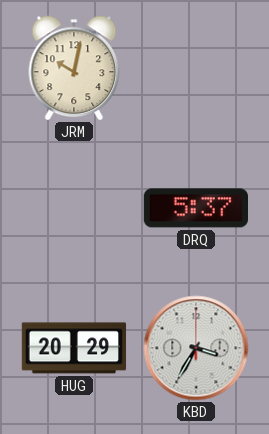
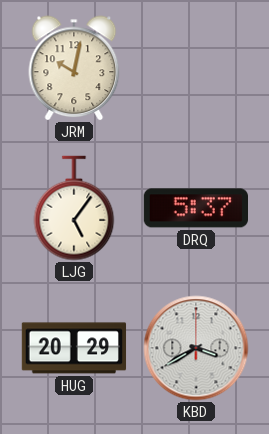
LJG: none -> 5:06
KBD: 3:35 -> 3:40
